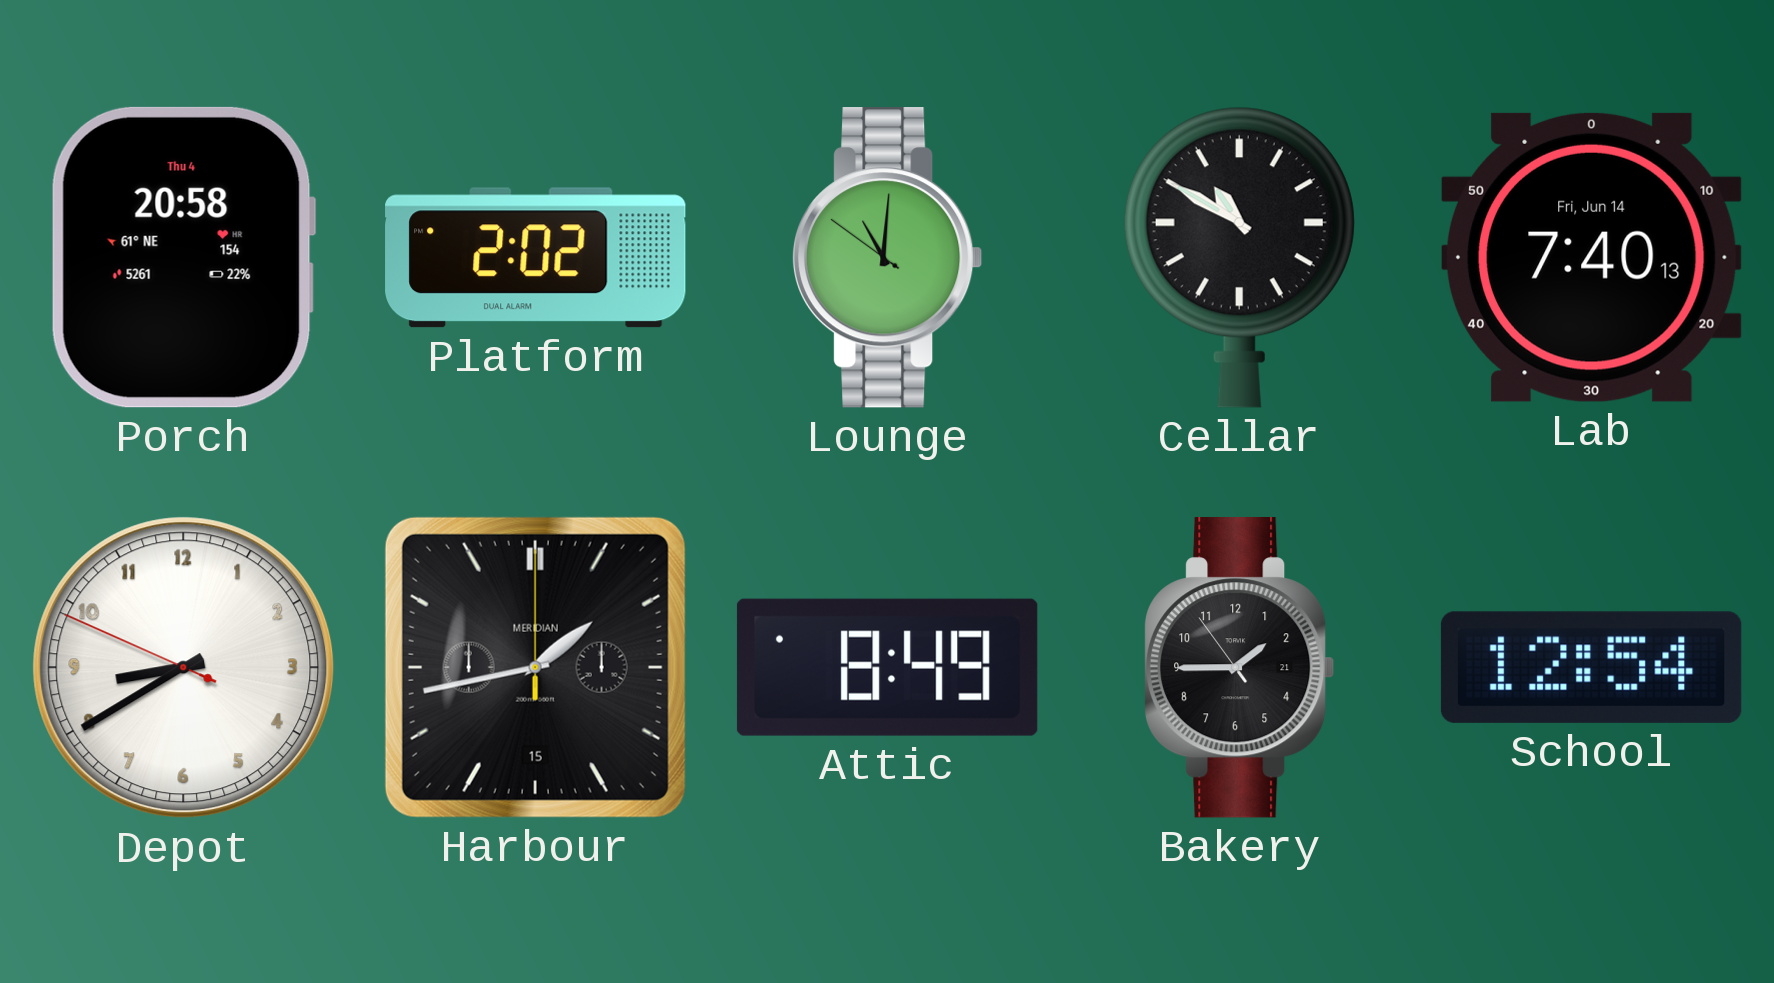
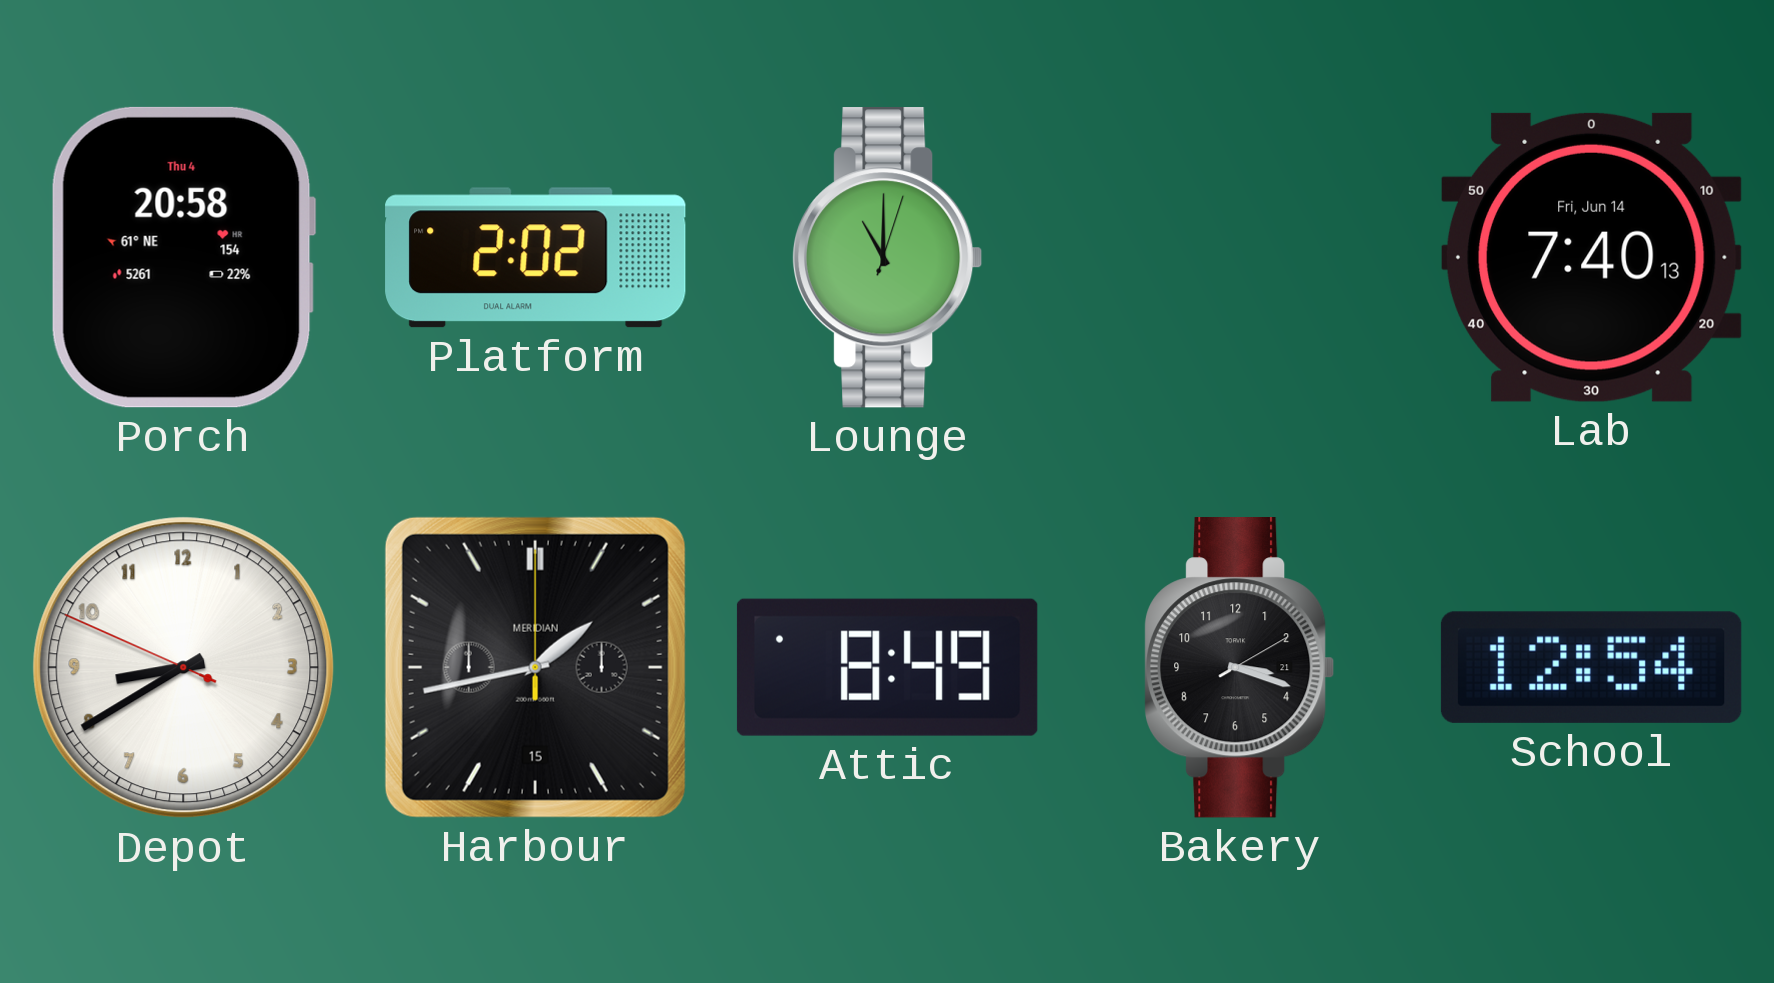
Lounge: 11:00:51 -> 11:00:03
Cellar: 10:50 -> none
Bakery: 1:44 -> 3:18
